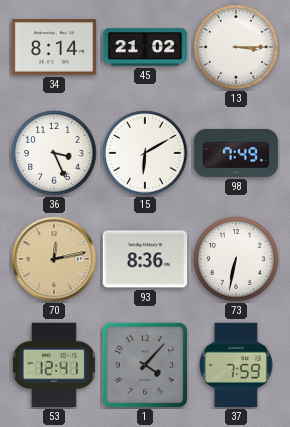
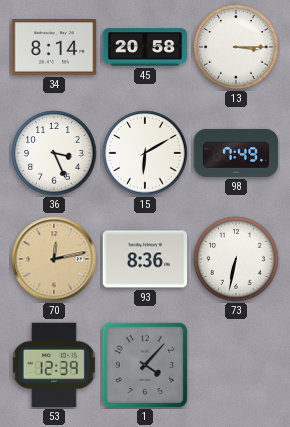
45: 21:02 -> 20:58
53: 12:41 -> 12:39
37: 7:59 -> none
